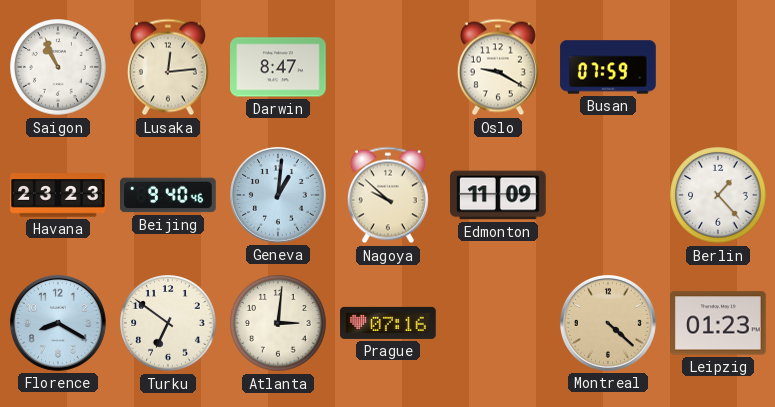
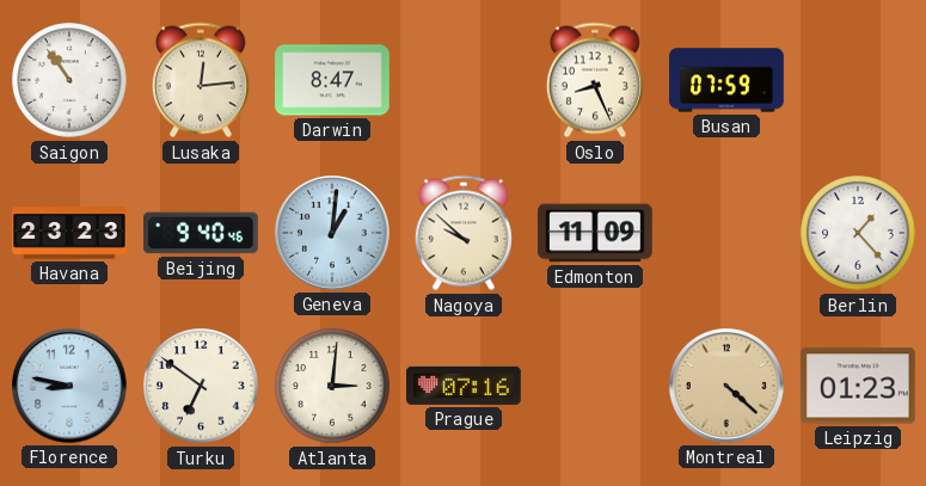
Saigon: 10:56 -> 10:54
Oslo: 9:20 -> 8:26
Florence: 8:20 -> 8:47
